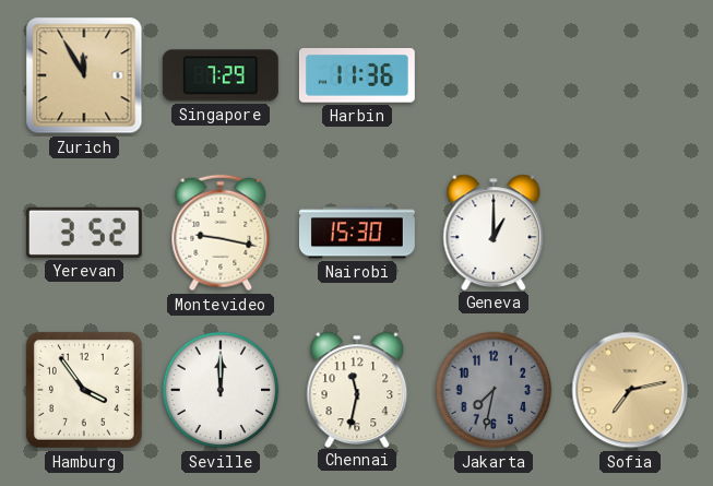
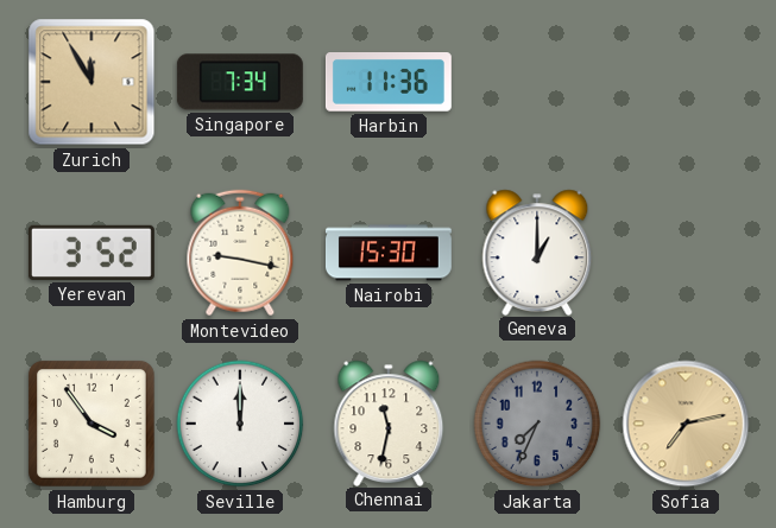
Singapore: 7:29 -> 7:34
Jakarta: 7:32 -> 7:34
